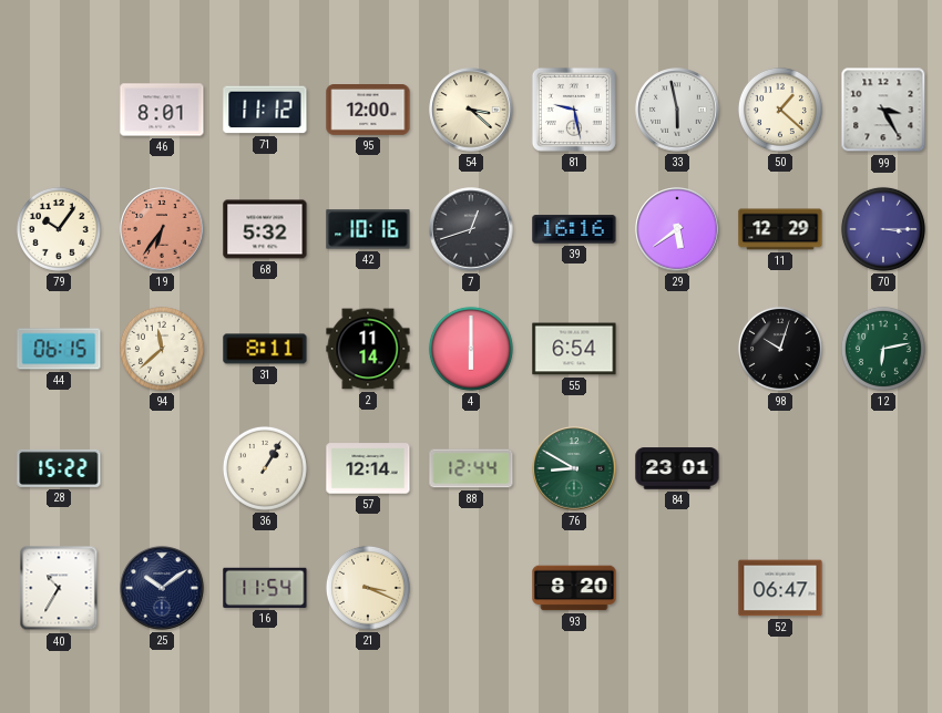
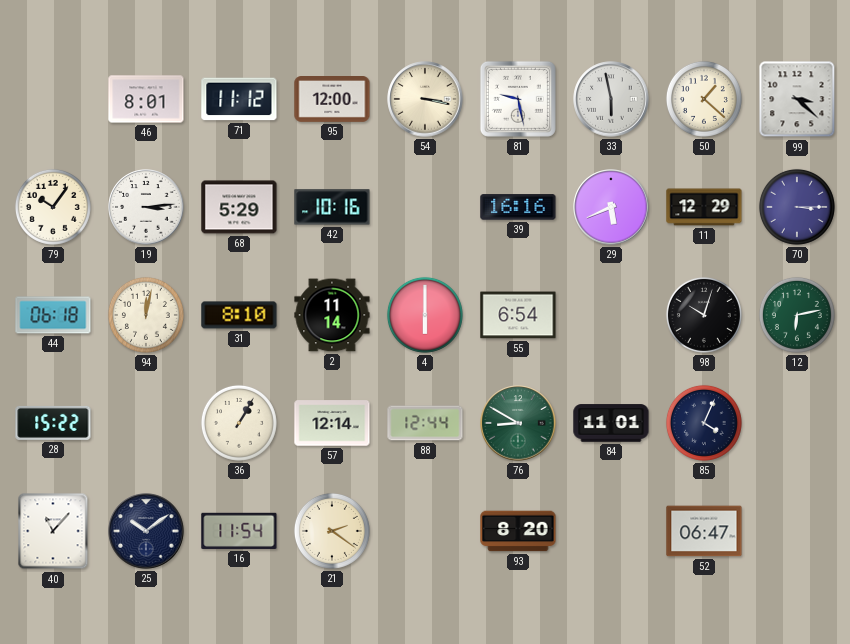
54: 3:22 -> 3:17
99: 3:25 -> 3:22
19: 6:36 -> 3:14
19 dial: salmon -> white
68: 5:32 -> 5:29
7: 12:42 -> none
29: 5:39 -> 5:41
44: 06:15 -> 06:18
94: 11:38 -> 12:02
31: 8:11 -> 8:10
84: 23:01 -> 11:01
85: none -> 4:04
40: 10:35 -> 11:07
21: 3:19 -> 2:21
